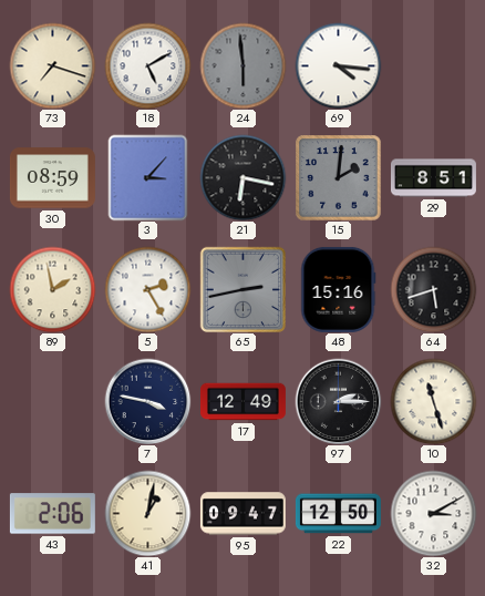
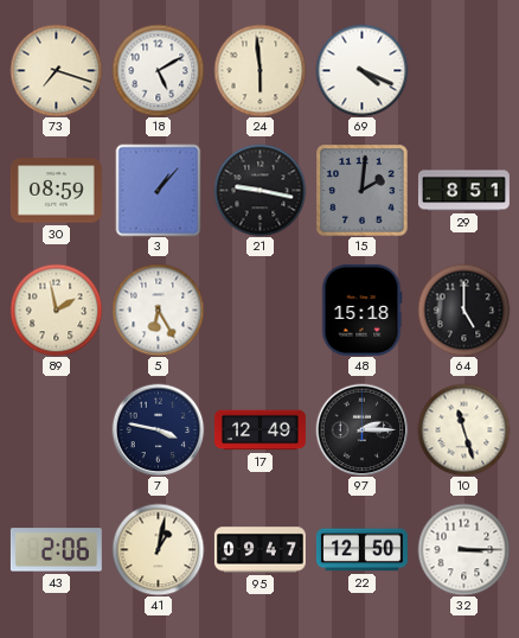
24 dial: grey -> cream
69: 4:16 -> 4:19
3: 3:07 -> 1:07
21: 6:17 -> 9:17
5: 2:25 -> 6:25
65: 2:43 -> none
48: 15:16 -> 15:18
64: 5:42 -> 5:00
32: 3:10 -> 3:15
